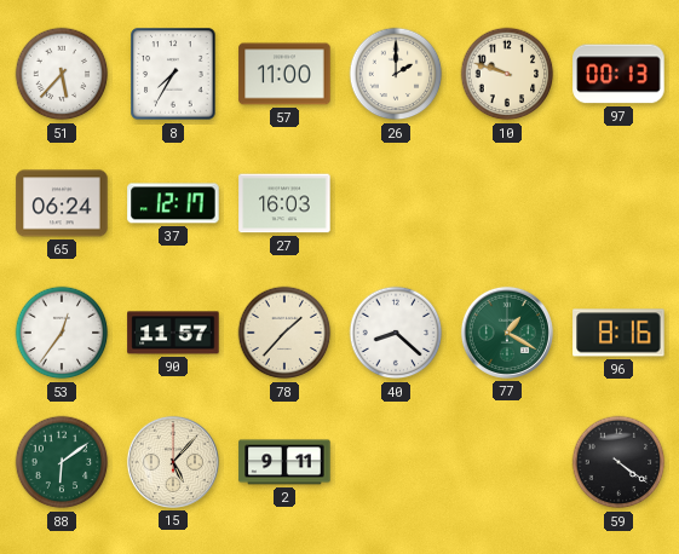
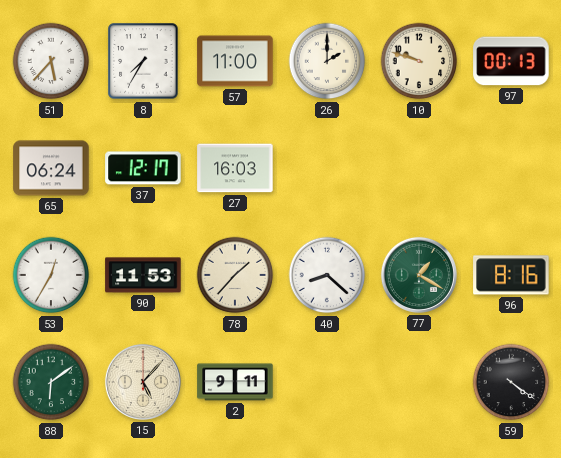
53: 12:36 -> 12:35
90: 11:57 -> 11:53
